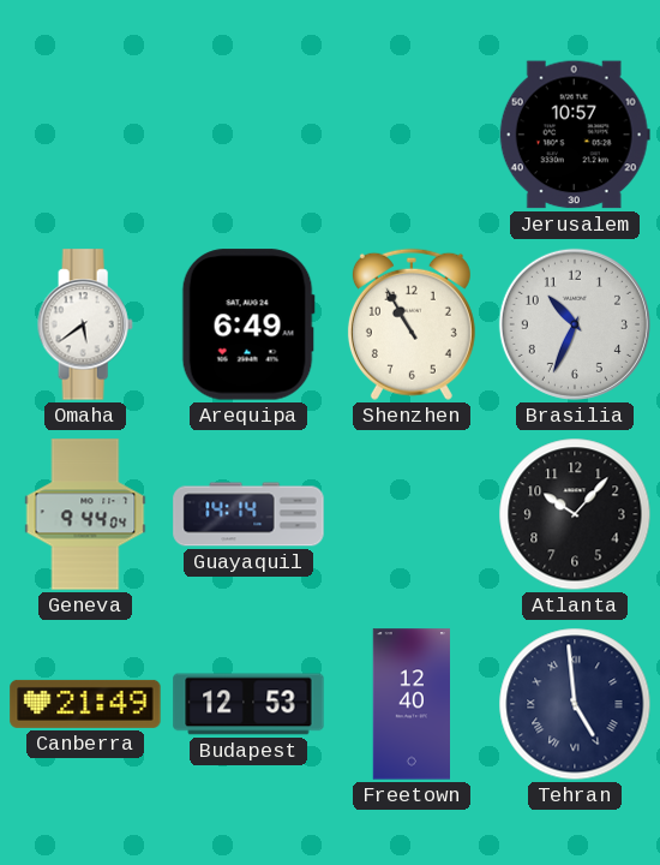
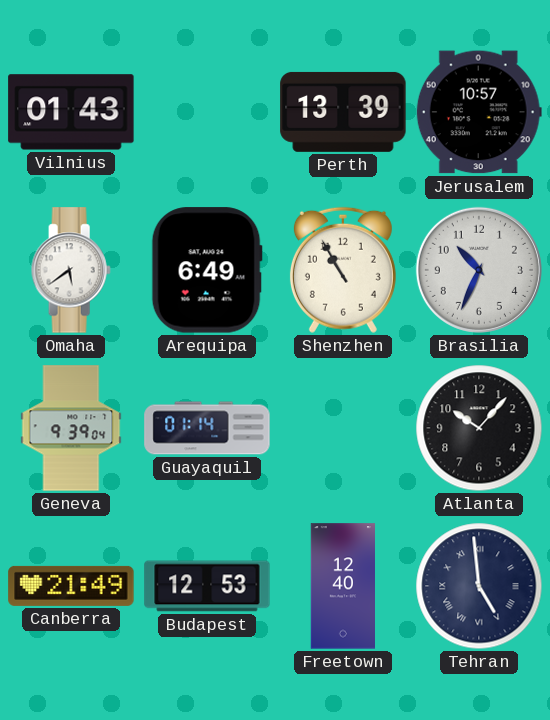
Vilnius: none -> 01:43
Perth: none -> 13:39
Geneva: 9:44 -> 9:39
Guayaquil: 14:14 -> 01:14
